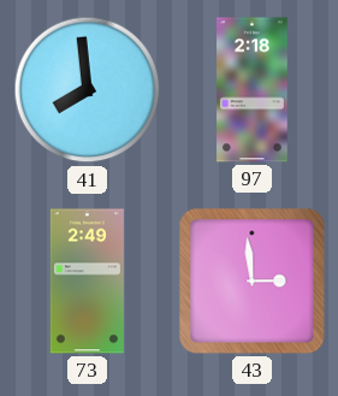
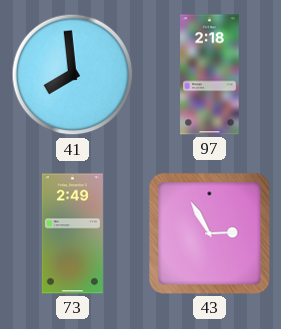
43: 2:59 -> 2:55
